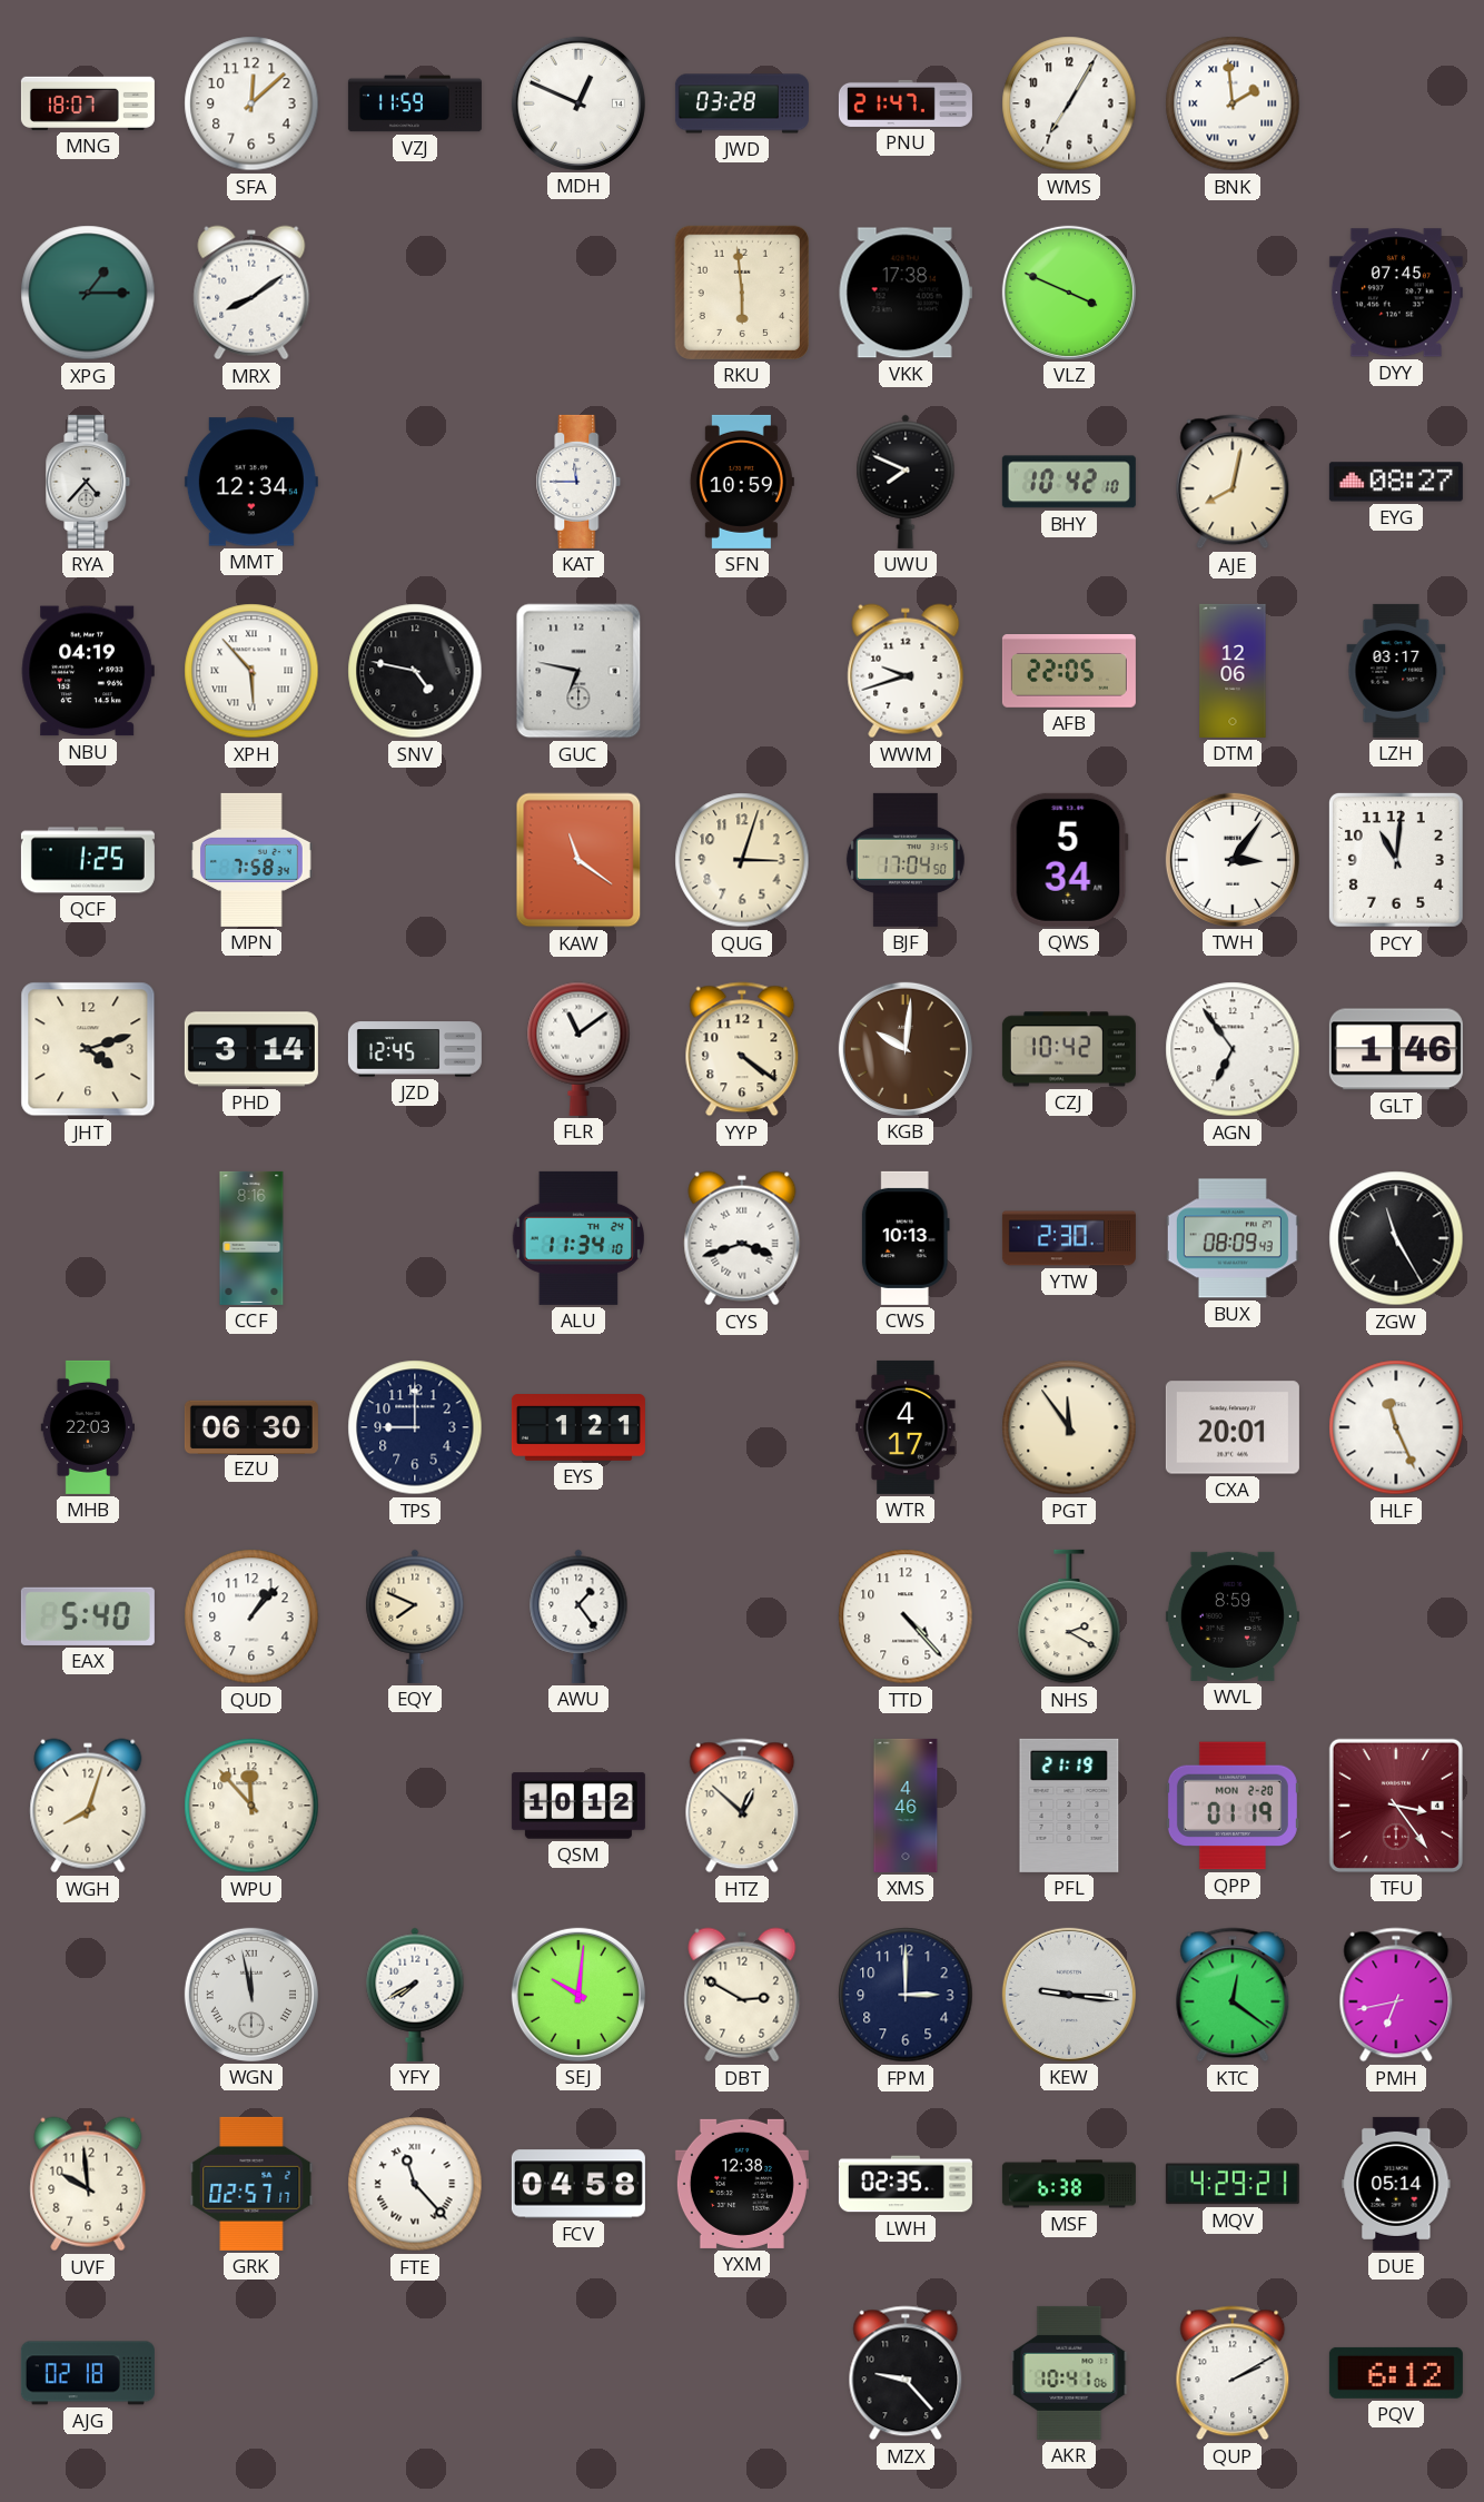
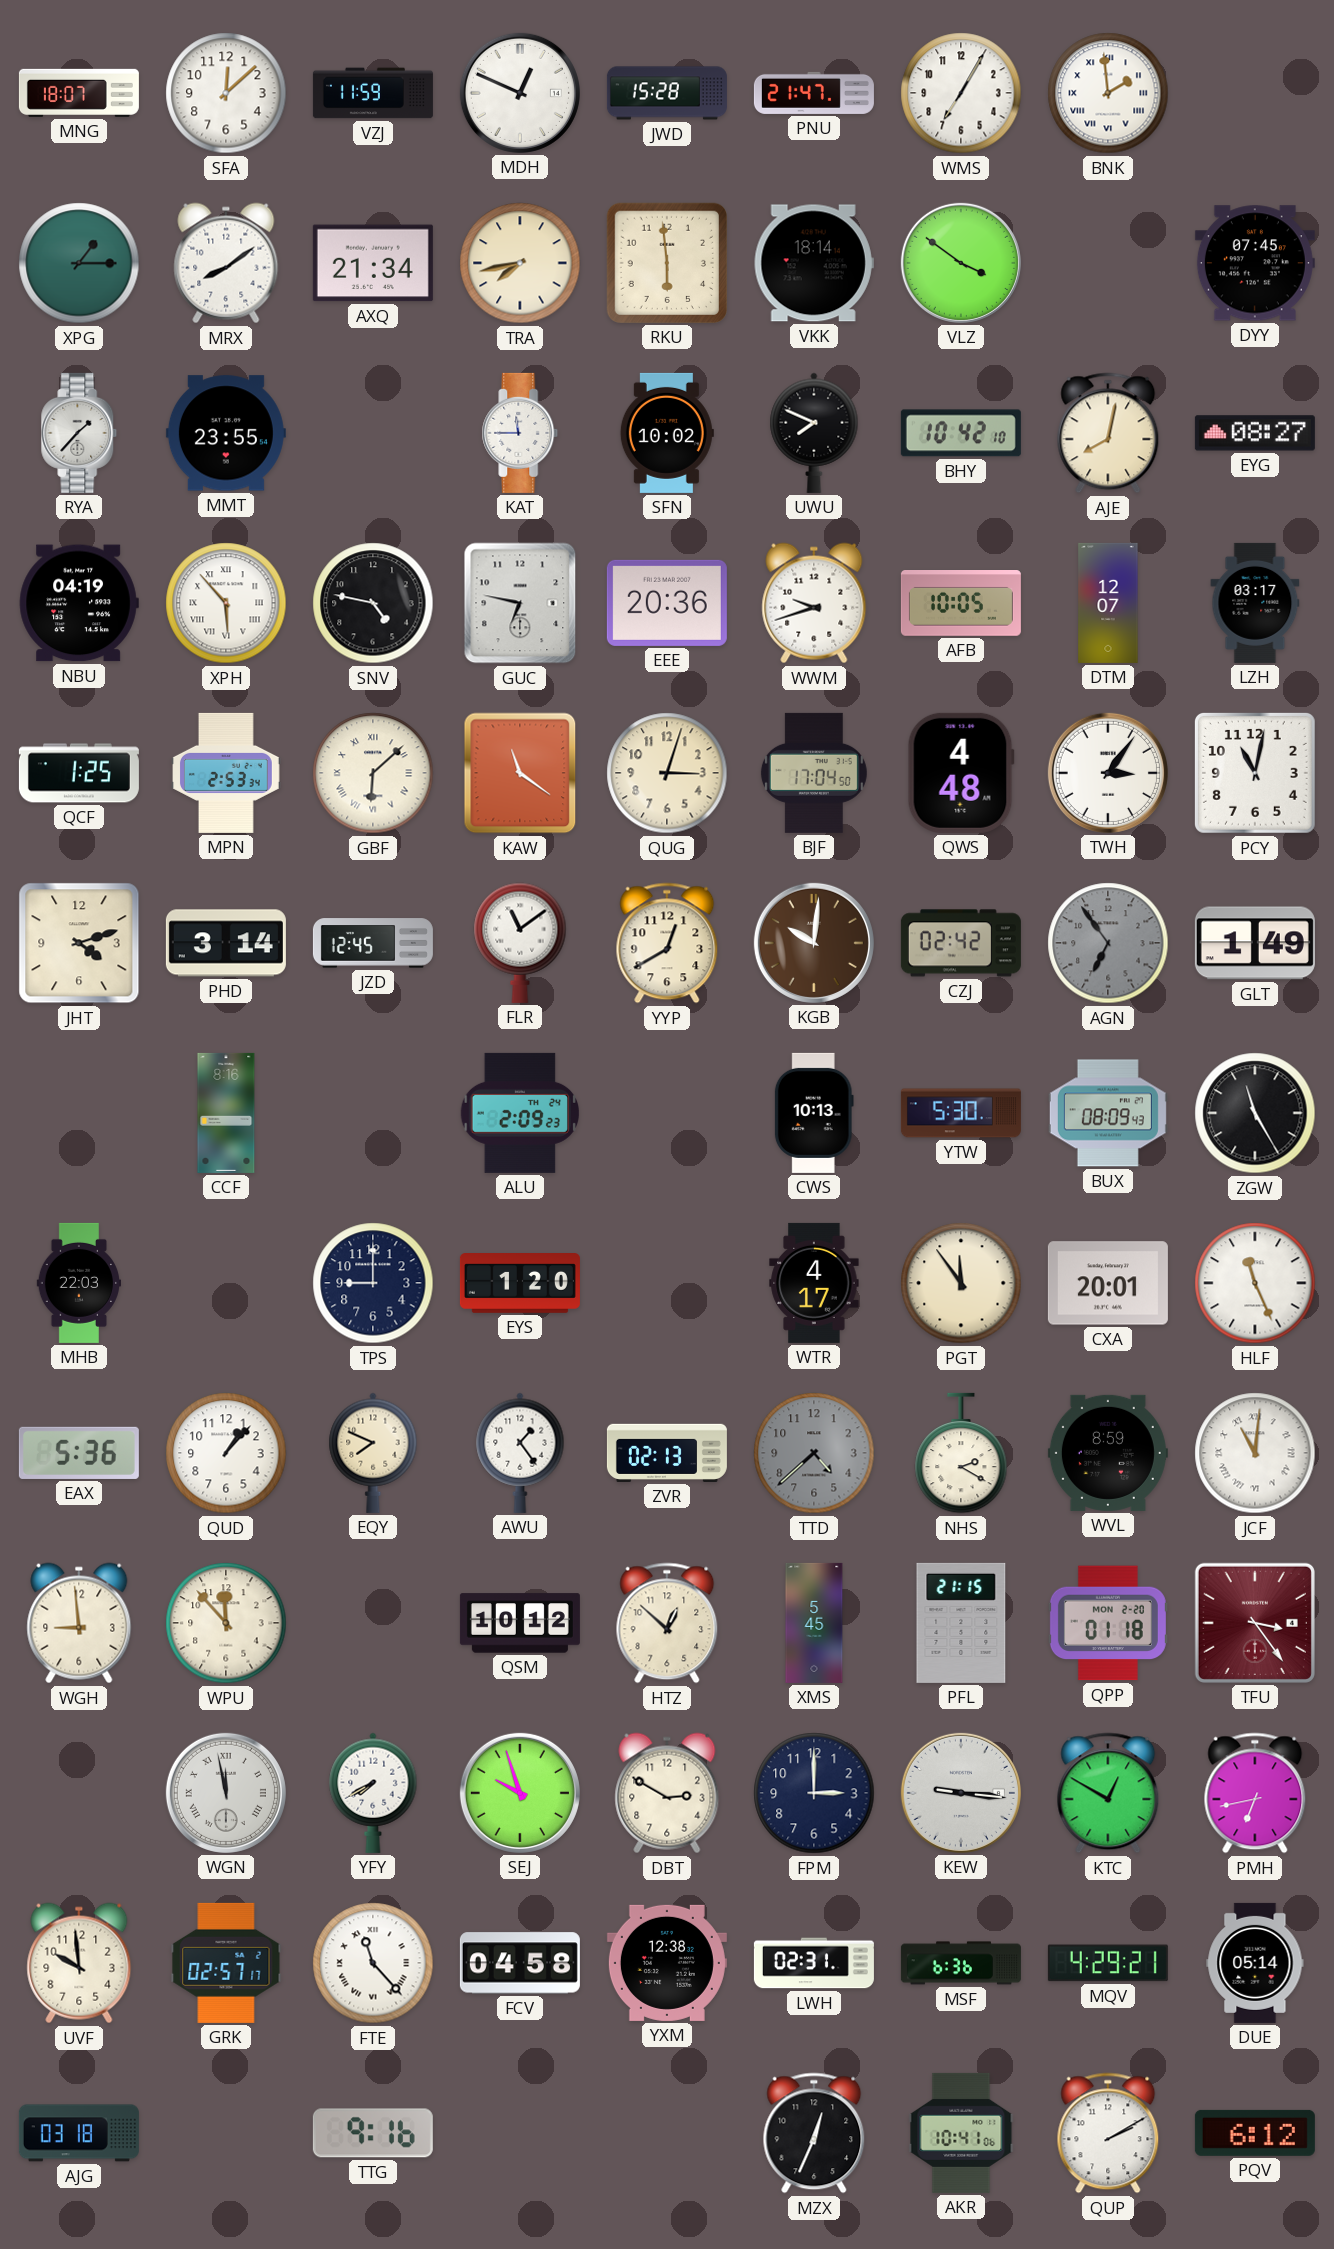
JWD: 03:28 -> 15:28
AXQ: none -> 21:34
TRA: none -> 7:43
VKK: 17:38 -> 18:14
VLZ: 3:49 -> 3:51
RYA: 4:37 -> 1:37
MMT: 12:34 -> 23:55
SFN: 10:59 -> 10:02
EEE: none -> 20:36
AFB: 22:05 -> 10:05
DTM: 12:06 -> 12:07
MPN: 7:58 -> 2:53
GBF: none -> 6:08
QWS: 5:34 -> 4:48
PCY: 11:01 -> 11:02
YYP: 4:21 -> 12:40
CZJ: 10:42 -> 02:42
AGN dial: white -> grey
GLT: 1:46 -> 1:49
ALU: 11:34 -> 2:09
CYS: 3:42 -> none
YTW: 2:30 -> 5:30
EZU: 06:30 -> none
EYS: 1:21 -> 1:20
EAX: 5:40 -> 5:36
ZVR: none -> 02:13
TTD: 4:23 -> 4:38
TTD dial: white -> grey
JCF: none -> 11:01
WGH: 8:03 -> 8:59
XMS: 4:46 -> 5:45
PFL: 21:19 -> 21:15
QPP: 01:19 -> 01:18
SEJ: 10:01 -> 9:57
KTC: 12:21 -> 12:50
LWH: 02:35 -> 02:31
MSF: 6:38 -> 6:36
AJG: 02:18 -> 03:18
TTG: none -> 9:16
MZX: 9:23 -> 12:34
